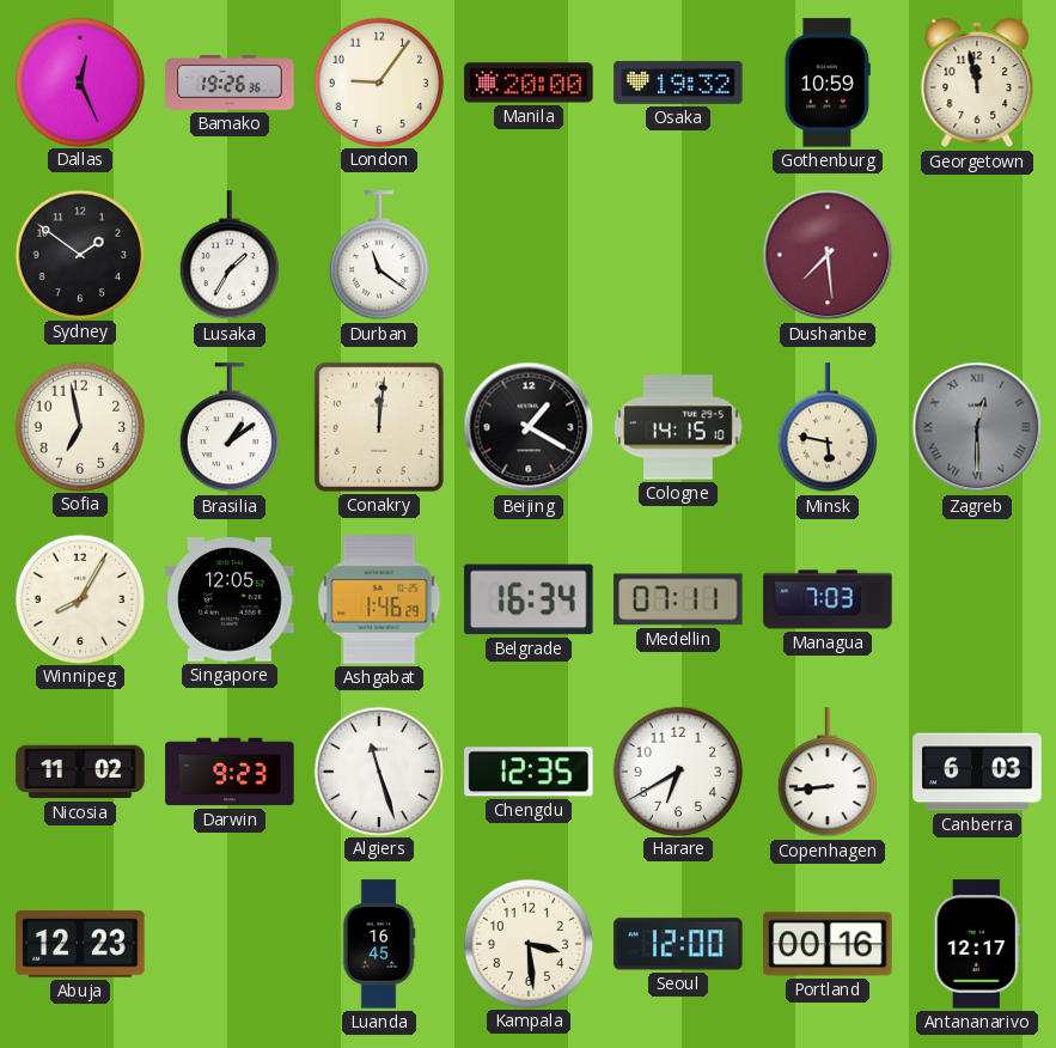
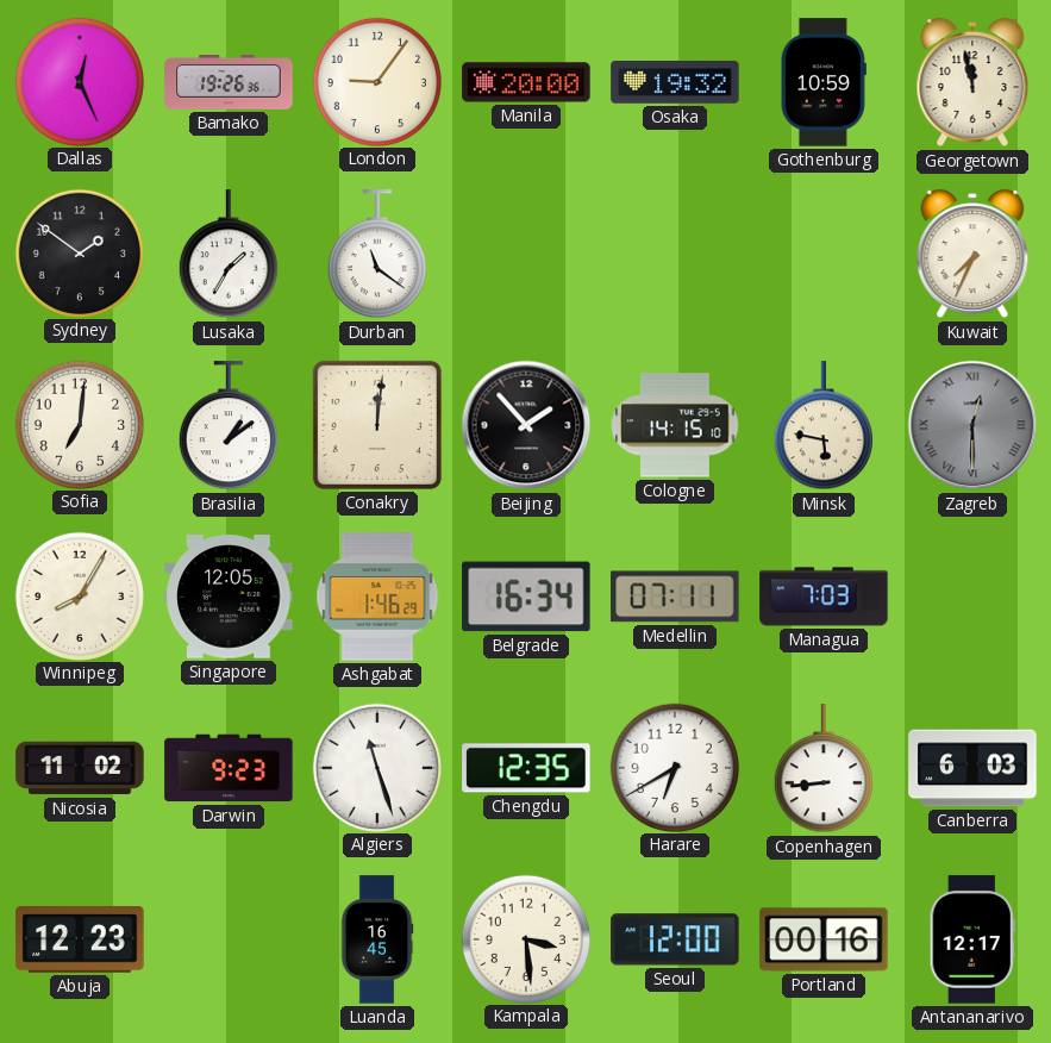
Dushanbe: 7:29 -> none
Kuwait: none -> 7:34
Sofia: 6:58 -> 7:01
Beijing: 1:20 -> 1:53
